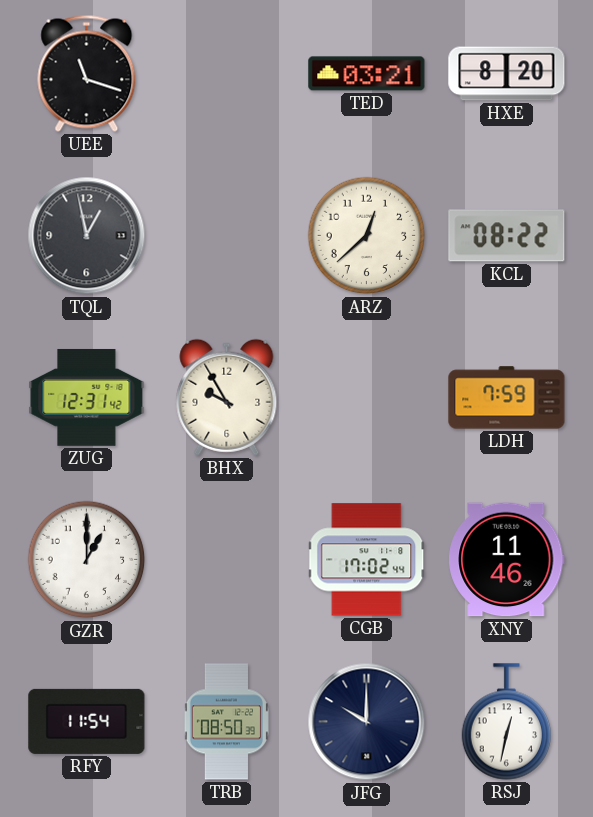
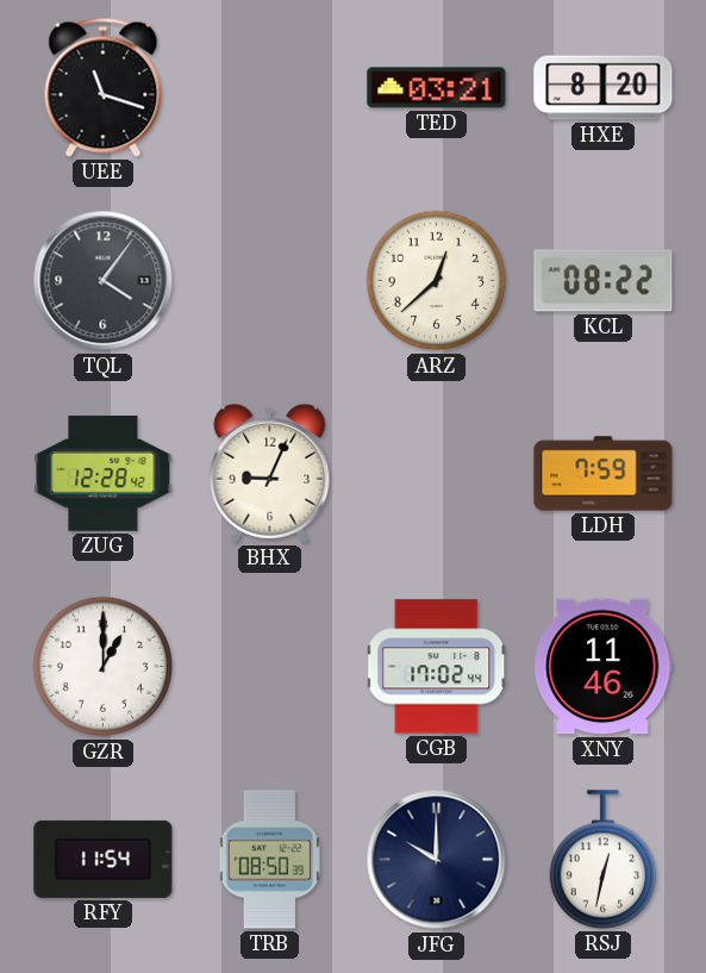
TQL: 12:58 -> 4:06
ZUG: 12:31 -> 12:28
BHX: 9:55 -> 9:04
